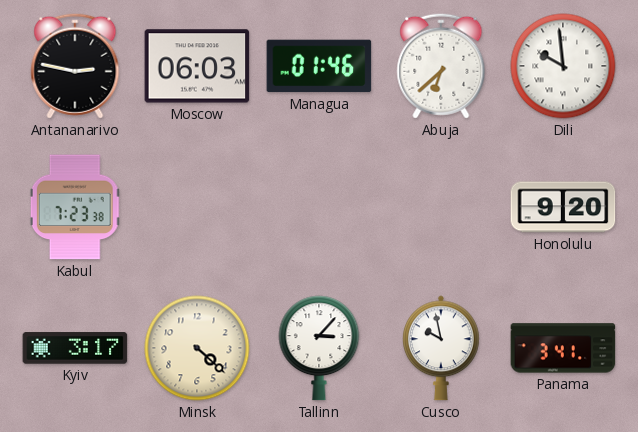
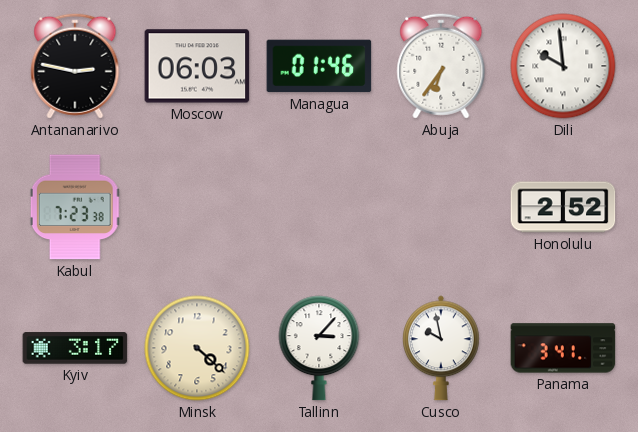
Abuja: 6:38 -> 6:36
Honolulu: 9:20 -> 2:52
